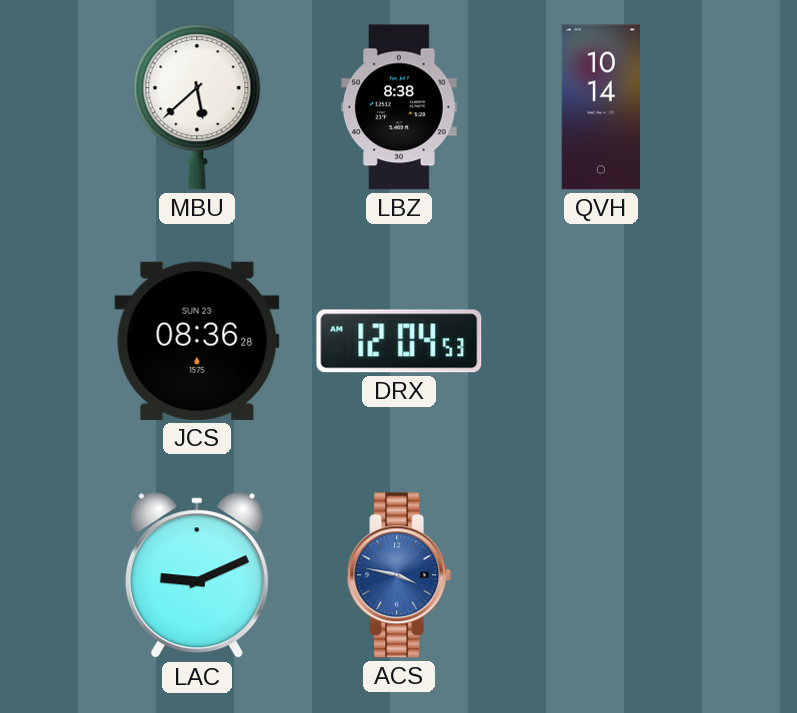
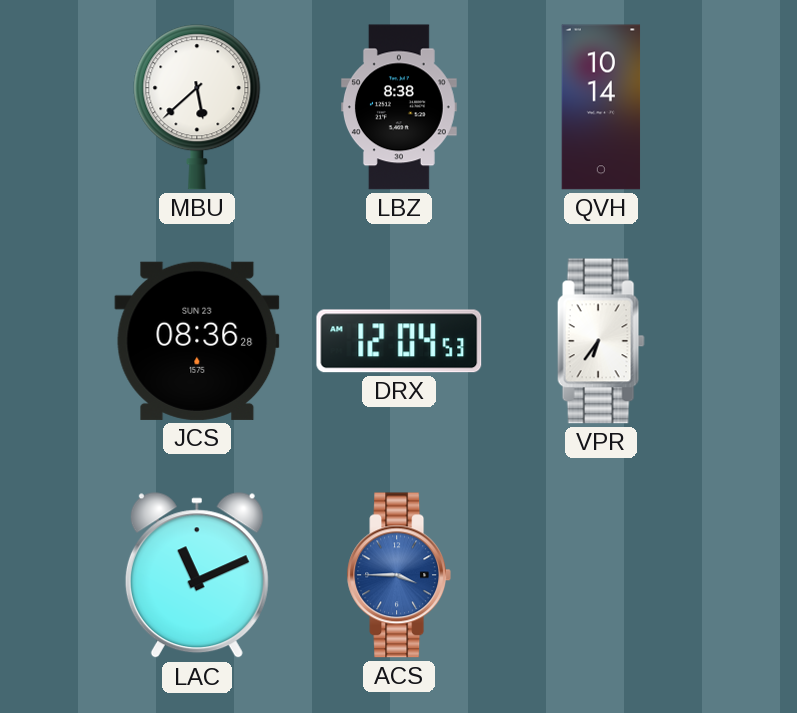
VPR: none -> 6:36
LAC: 9:11 -> 11:11
ACS: 3:47 -> 3:45
